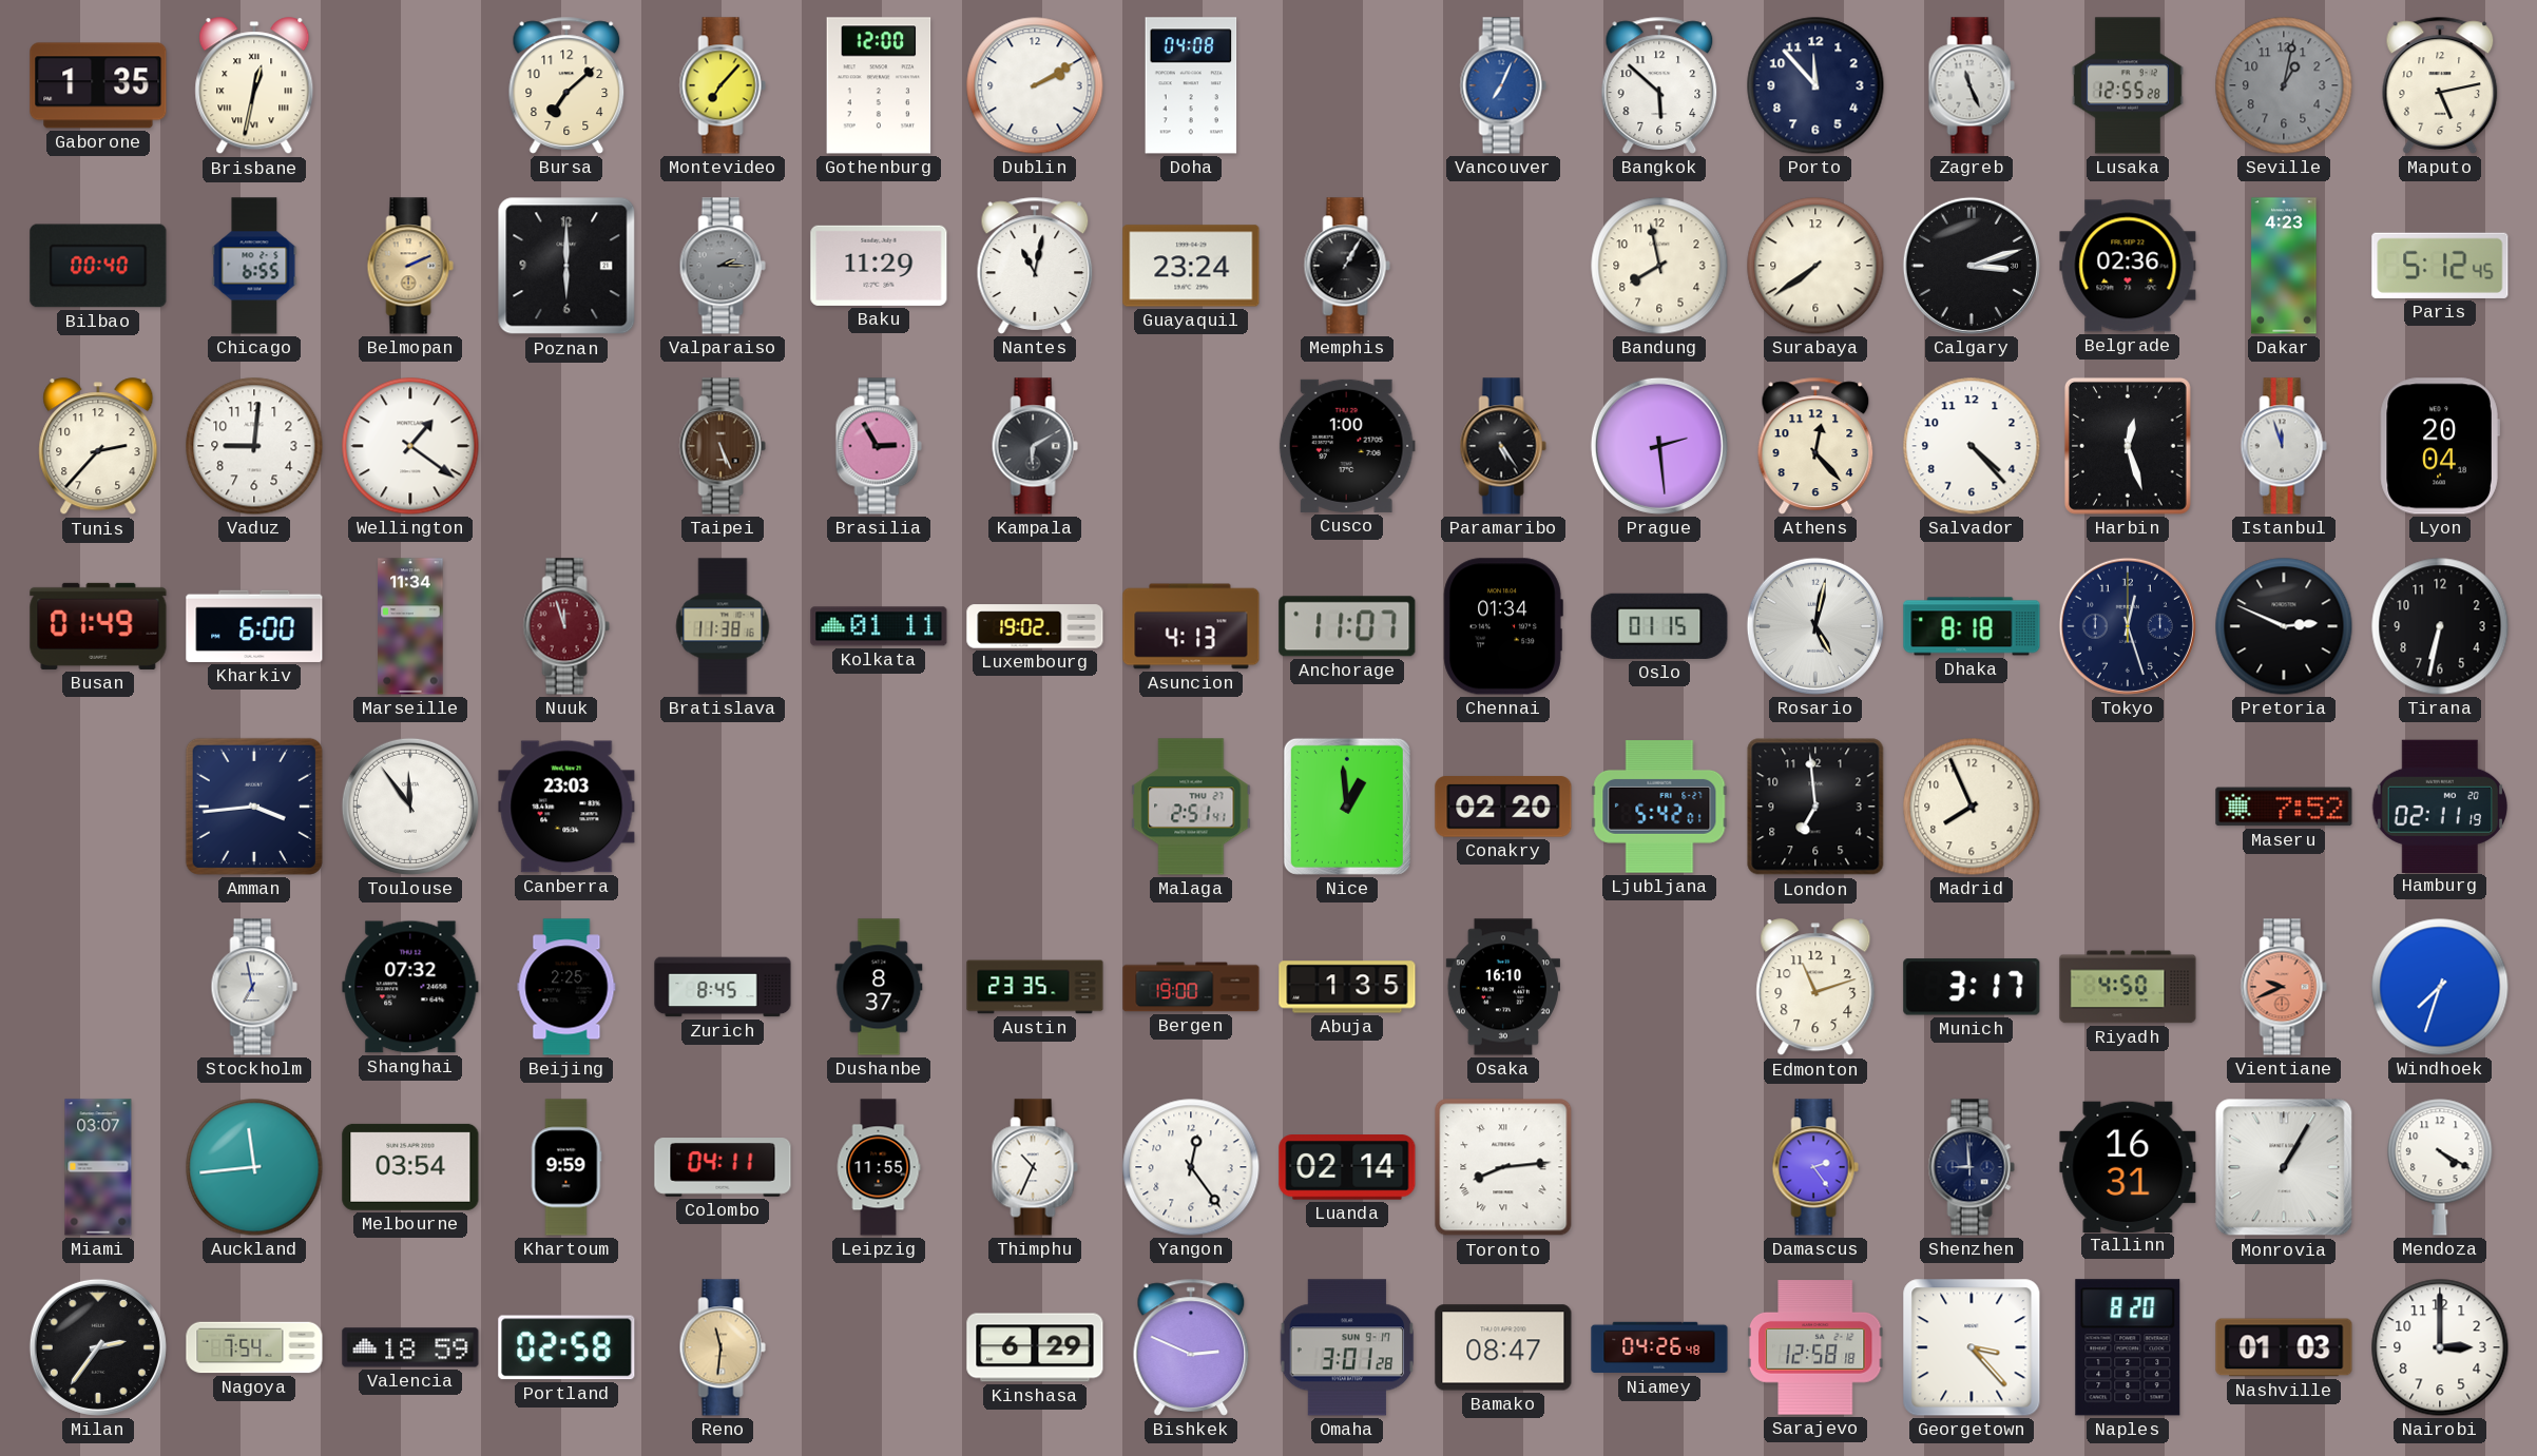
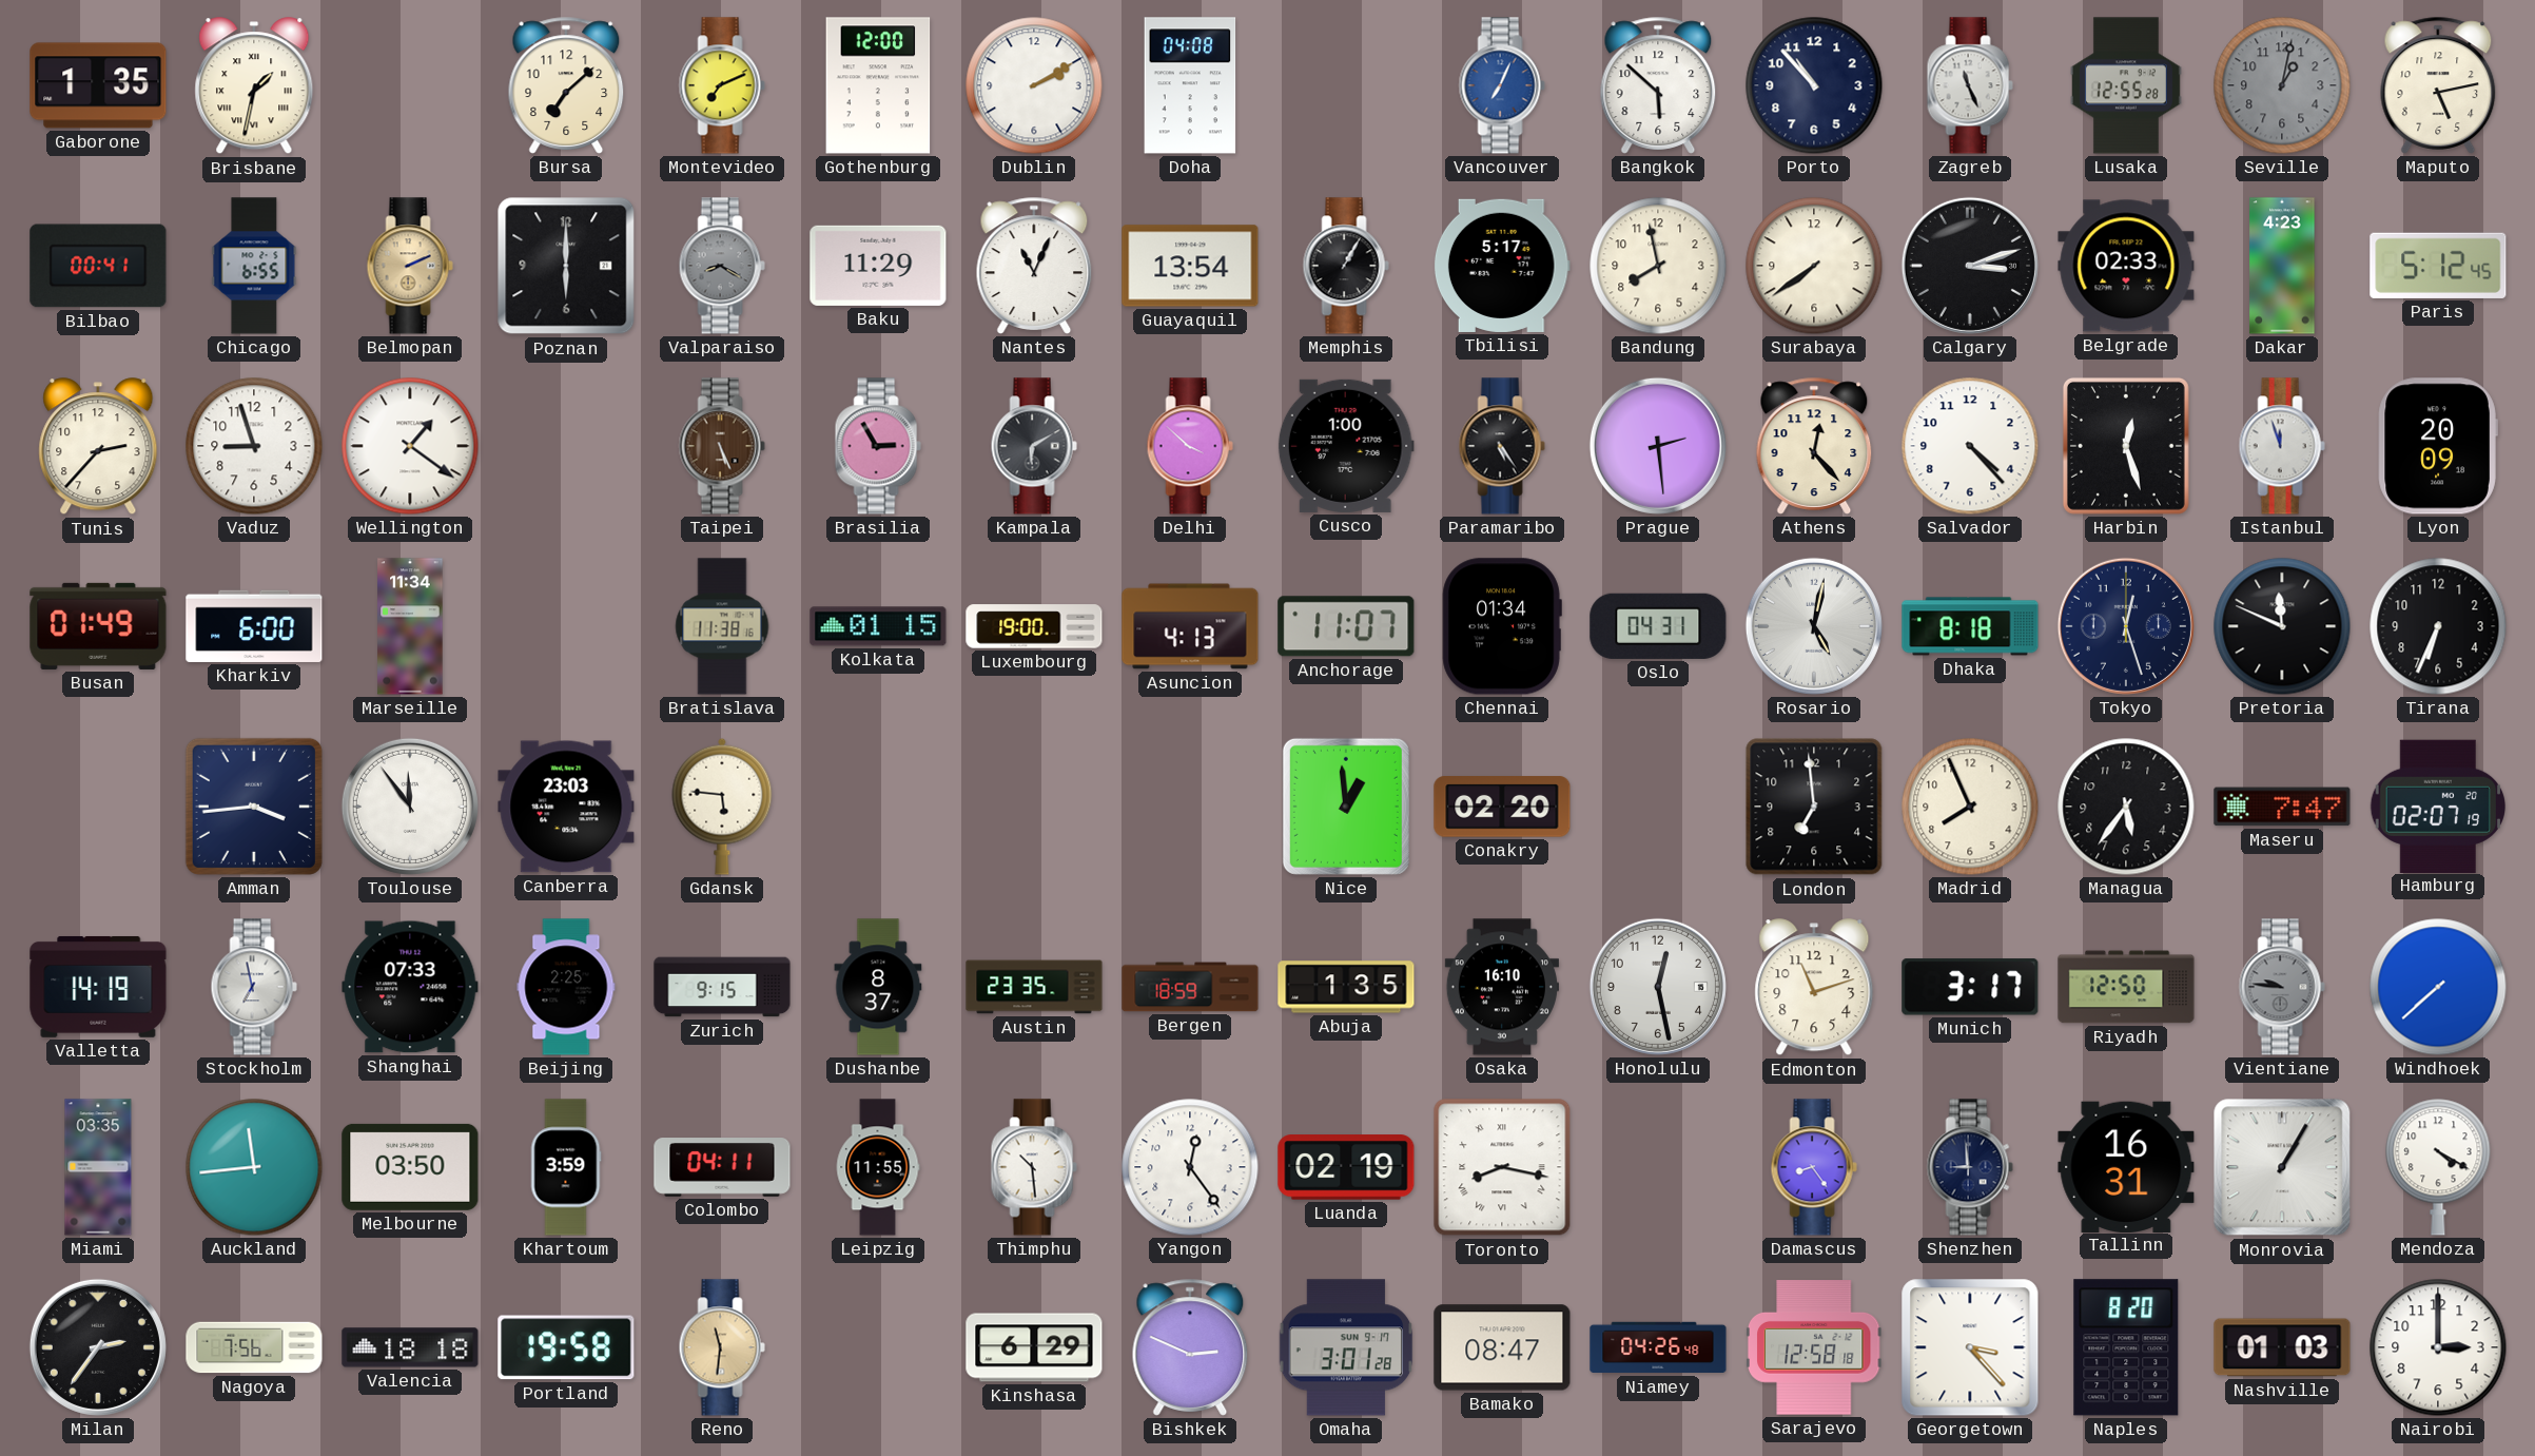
Brisbane: 12:32 -> 1:32
Montevideo: 7:07 -> 7:11
Porto: 11:53 -> 10:53
Bilbao: 00:40 -> 00:41
Valparaiso: 2:15 -> 8:20
Nantes: 11:02 -> 11:04
Guayaquil: 23:24 -> 13:54
Tbilisi: none -> 5:17
Belgrade: 02:36 -> 02:33
Vaduz: 9:01 -> 8:57
Delhi: none -> 3:52
Lyon: 20:04 -> 20:09
Nuuk: 11:57 -> none
Kolkata: 01:11 -> 01:15
Luxembourg: 19:02 -> 19:00
Oslo: 01:15 -> 04:31
Pretoria: 2:49 -> 11:49
Tirana: 6:32 -> 6:34
Gdansk: none -> 5:46
Malaga: 2:51 -> none
Ljubljana: 5:42 -> none
Managua: none -> 5:36
Maseru: 7:52 -> 7:47
Hamburg: 02:11 -> 02:07
Valletta: none -> 14:19
Shanghai: 07:32 -> 07:33
Zurich: 8:45 -> 9:15
Bergen: 19:00 -> 18:59
Honolulu: none -> 12:28
Riyadh: 4:50 -> 12:50
Vientiane: 9:41 -> 9:46
Vientiane dial: salmon -> grey
Windhoek: 7:33 -> 7:38
Miami: 03:07 -> 03:35
Melbourne: 03:54 -> 03:50
Khartoum: 9:59 -> 3:59
Thimphu: 10:34 -> 10:29
Luanda: 02:14 -> 02:19
Toronto: 8:14 -> 8:17
Damascus: 2:24 -> 8:24
Nagoya: 7:54 -> 7:56
Valencia: 18:59 -> 18:18
Portland: 02:58 -> 19:58
